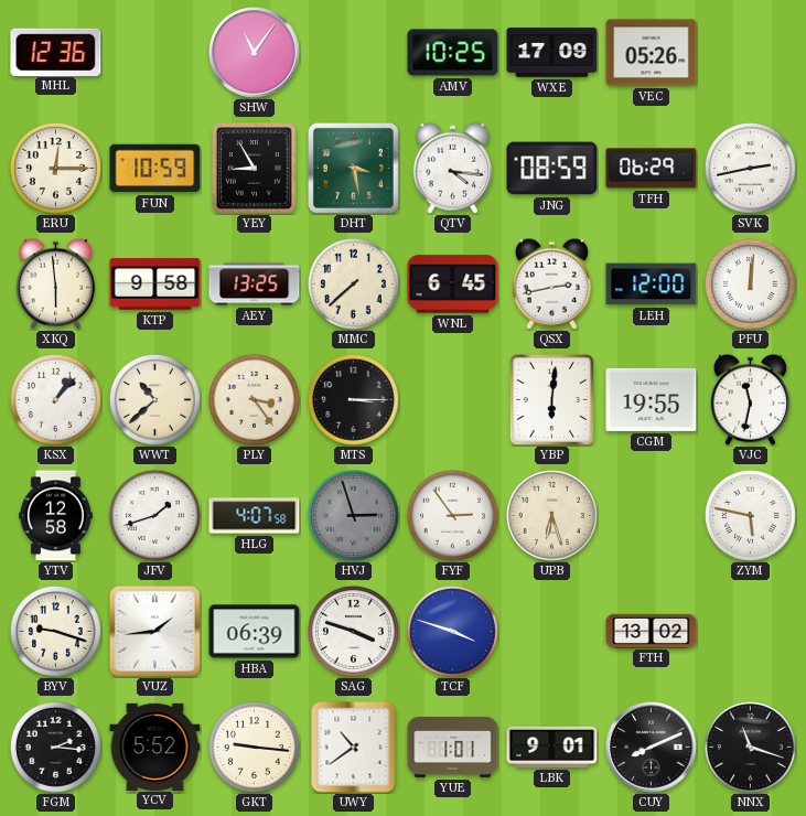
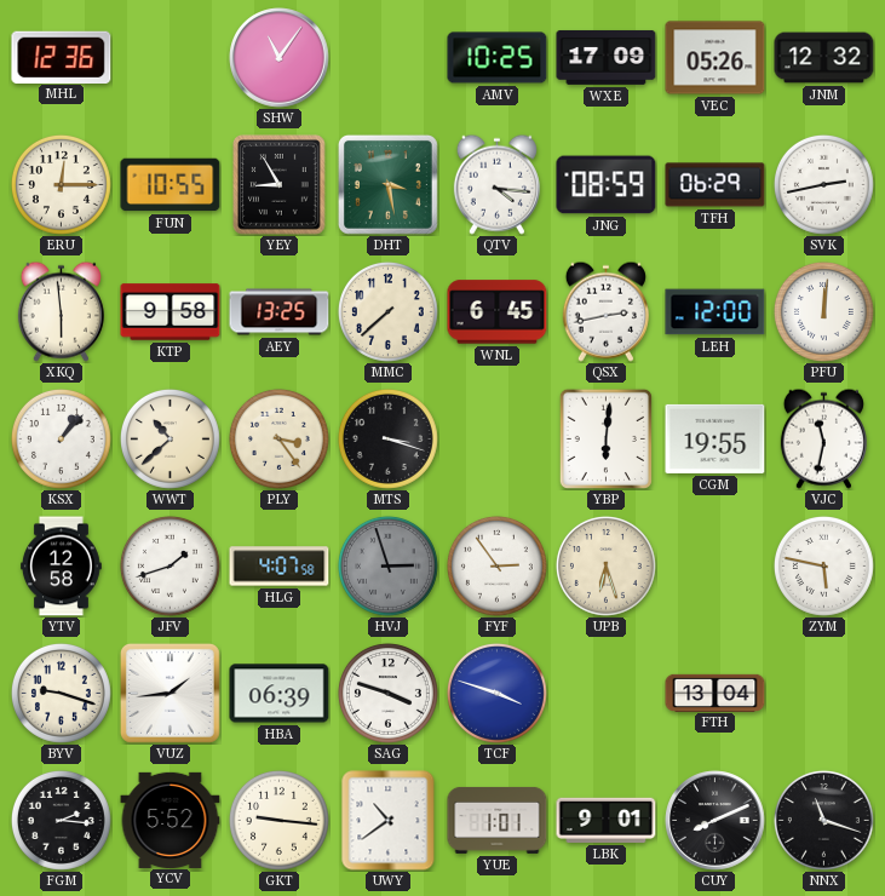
JNM: none -> 12:32
FUN: 10:59 -> 10:55
MTS: 3:15 -> 3:18
FTH: 13:02 -> 13:04
